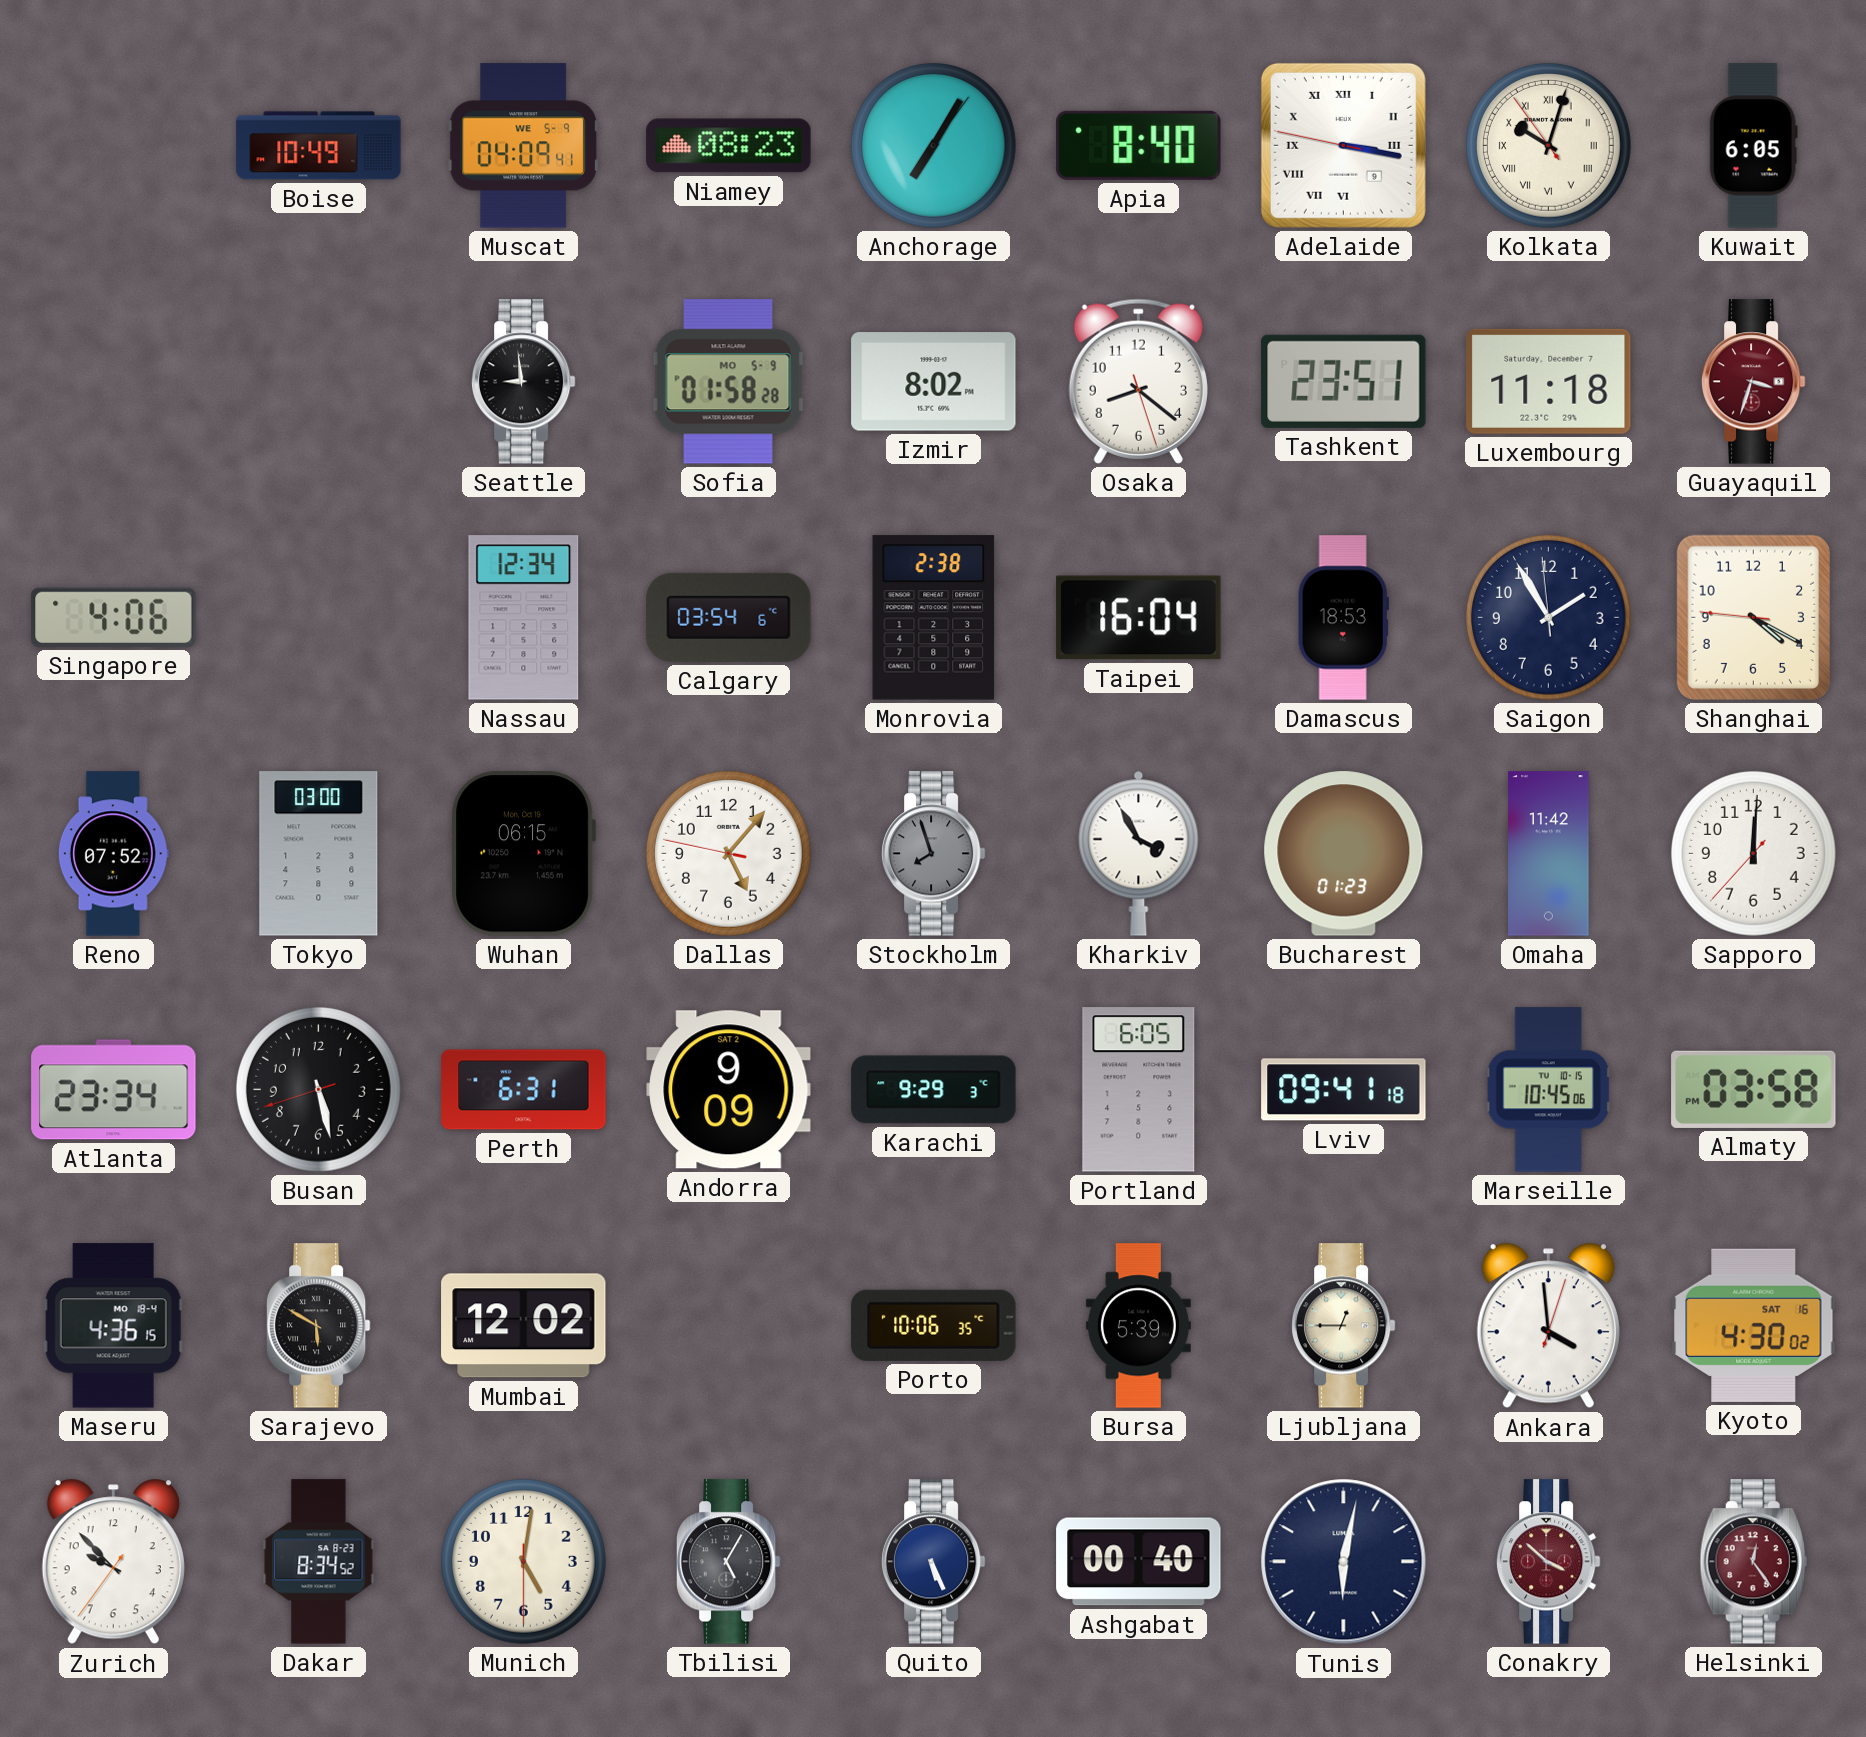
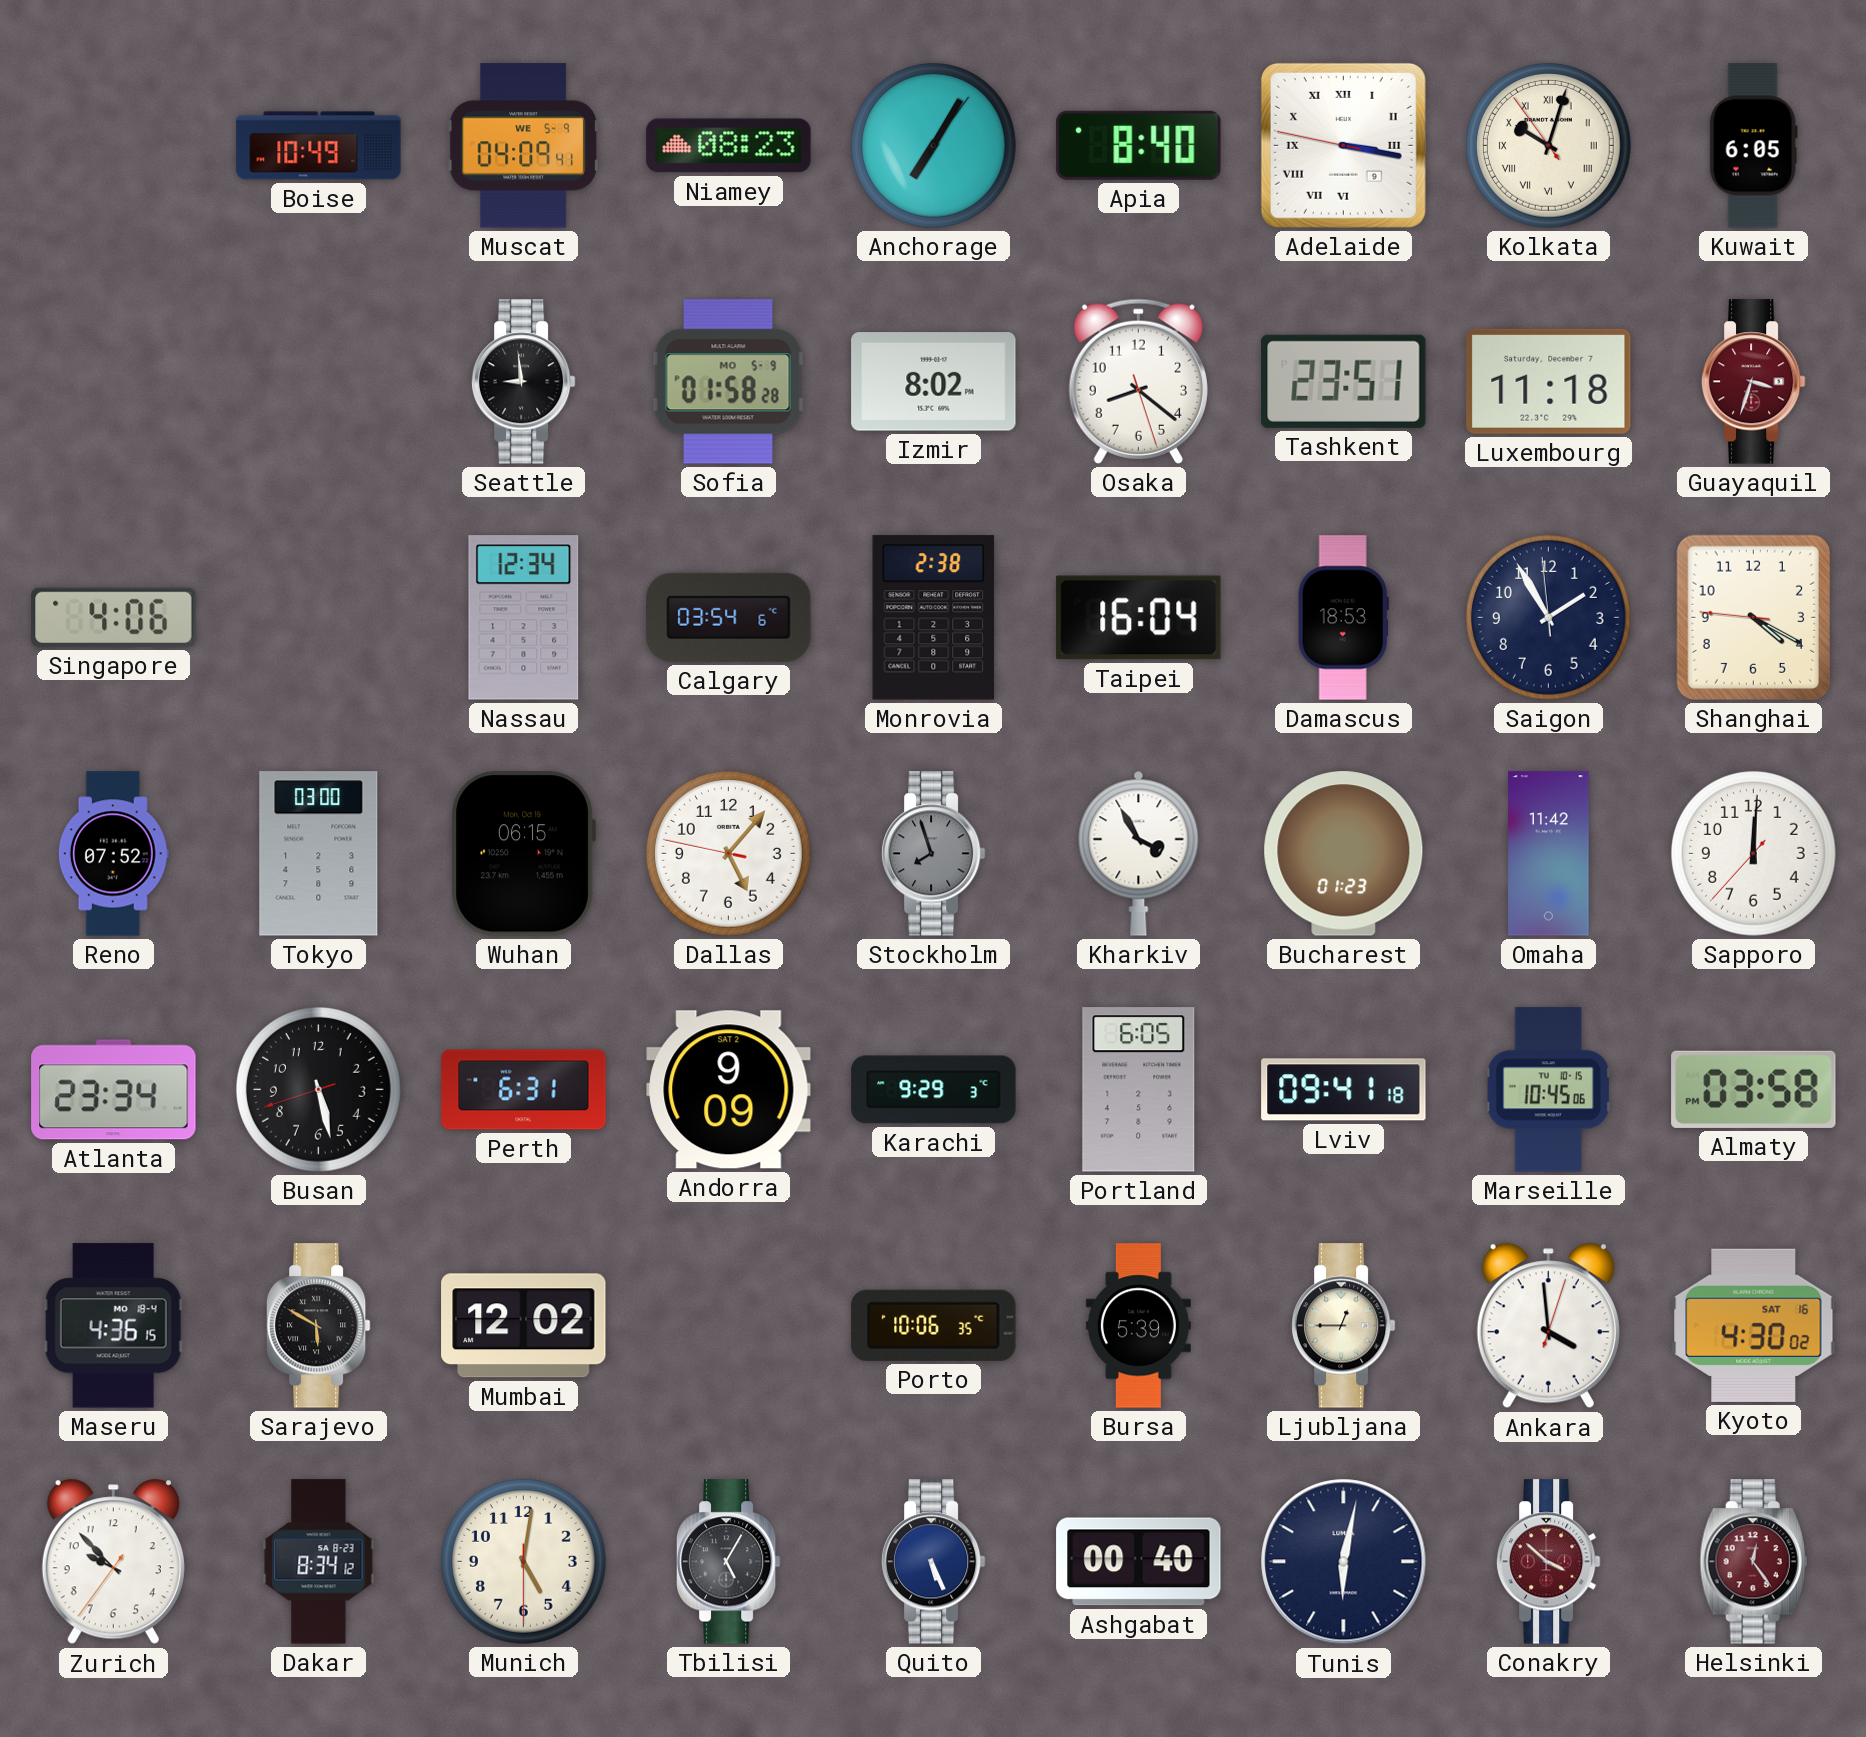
Dakar: 8:34:52 -> 8:34:12
